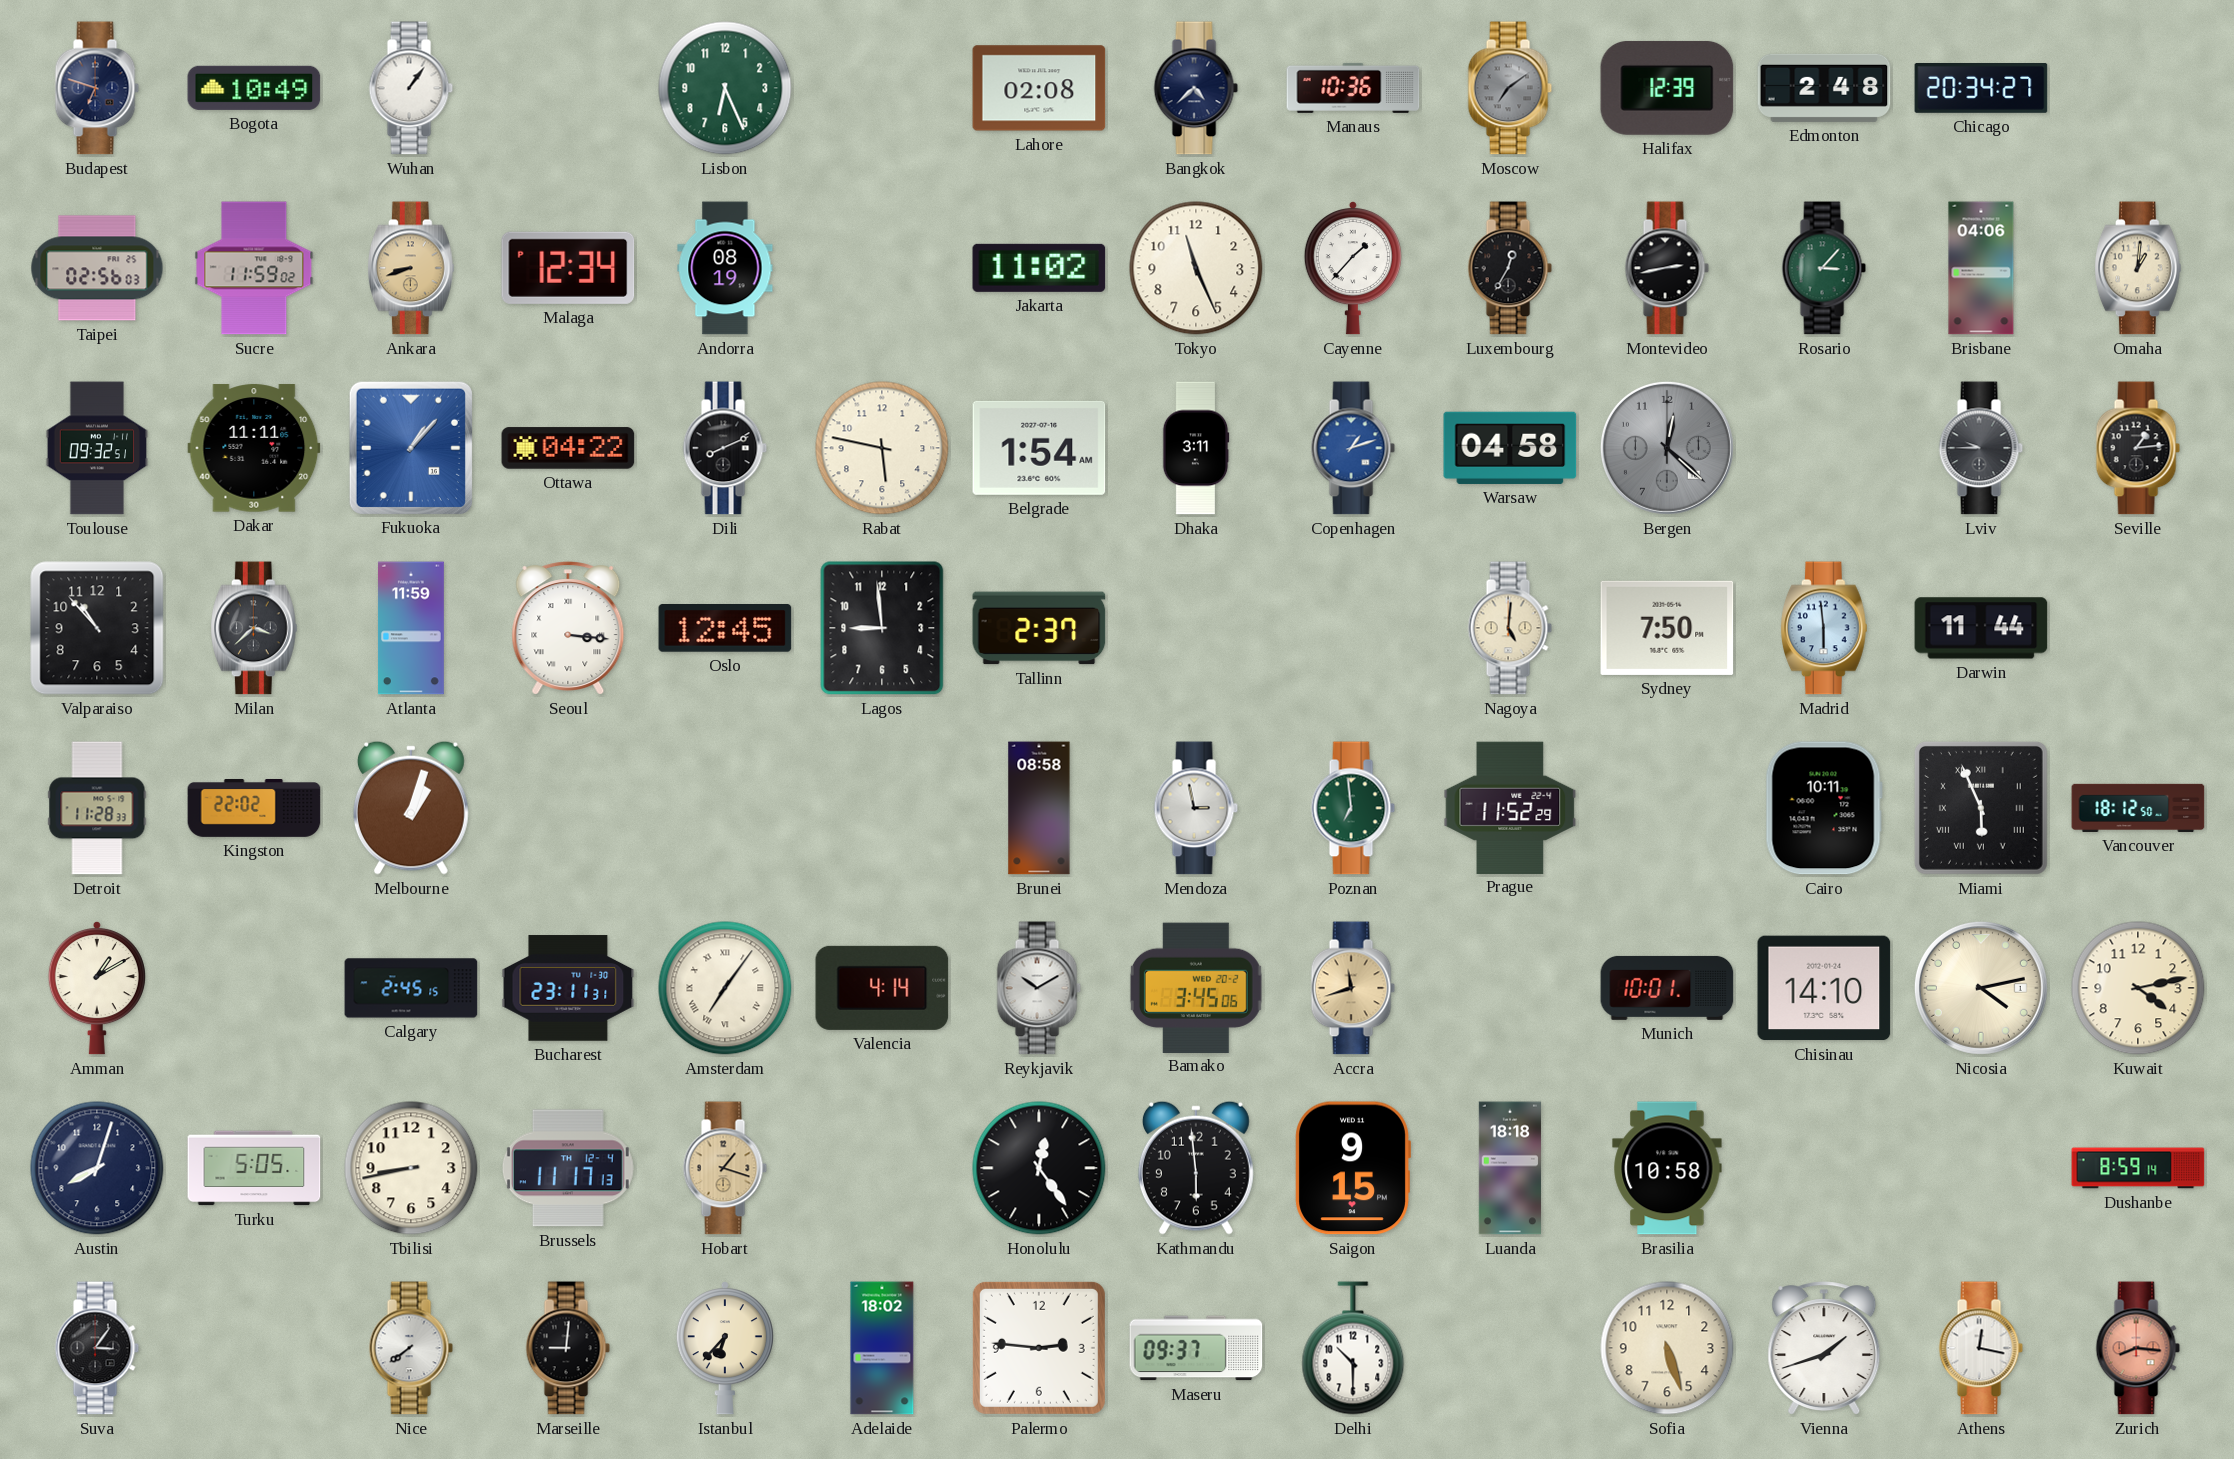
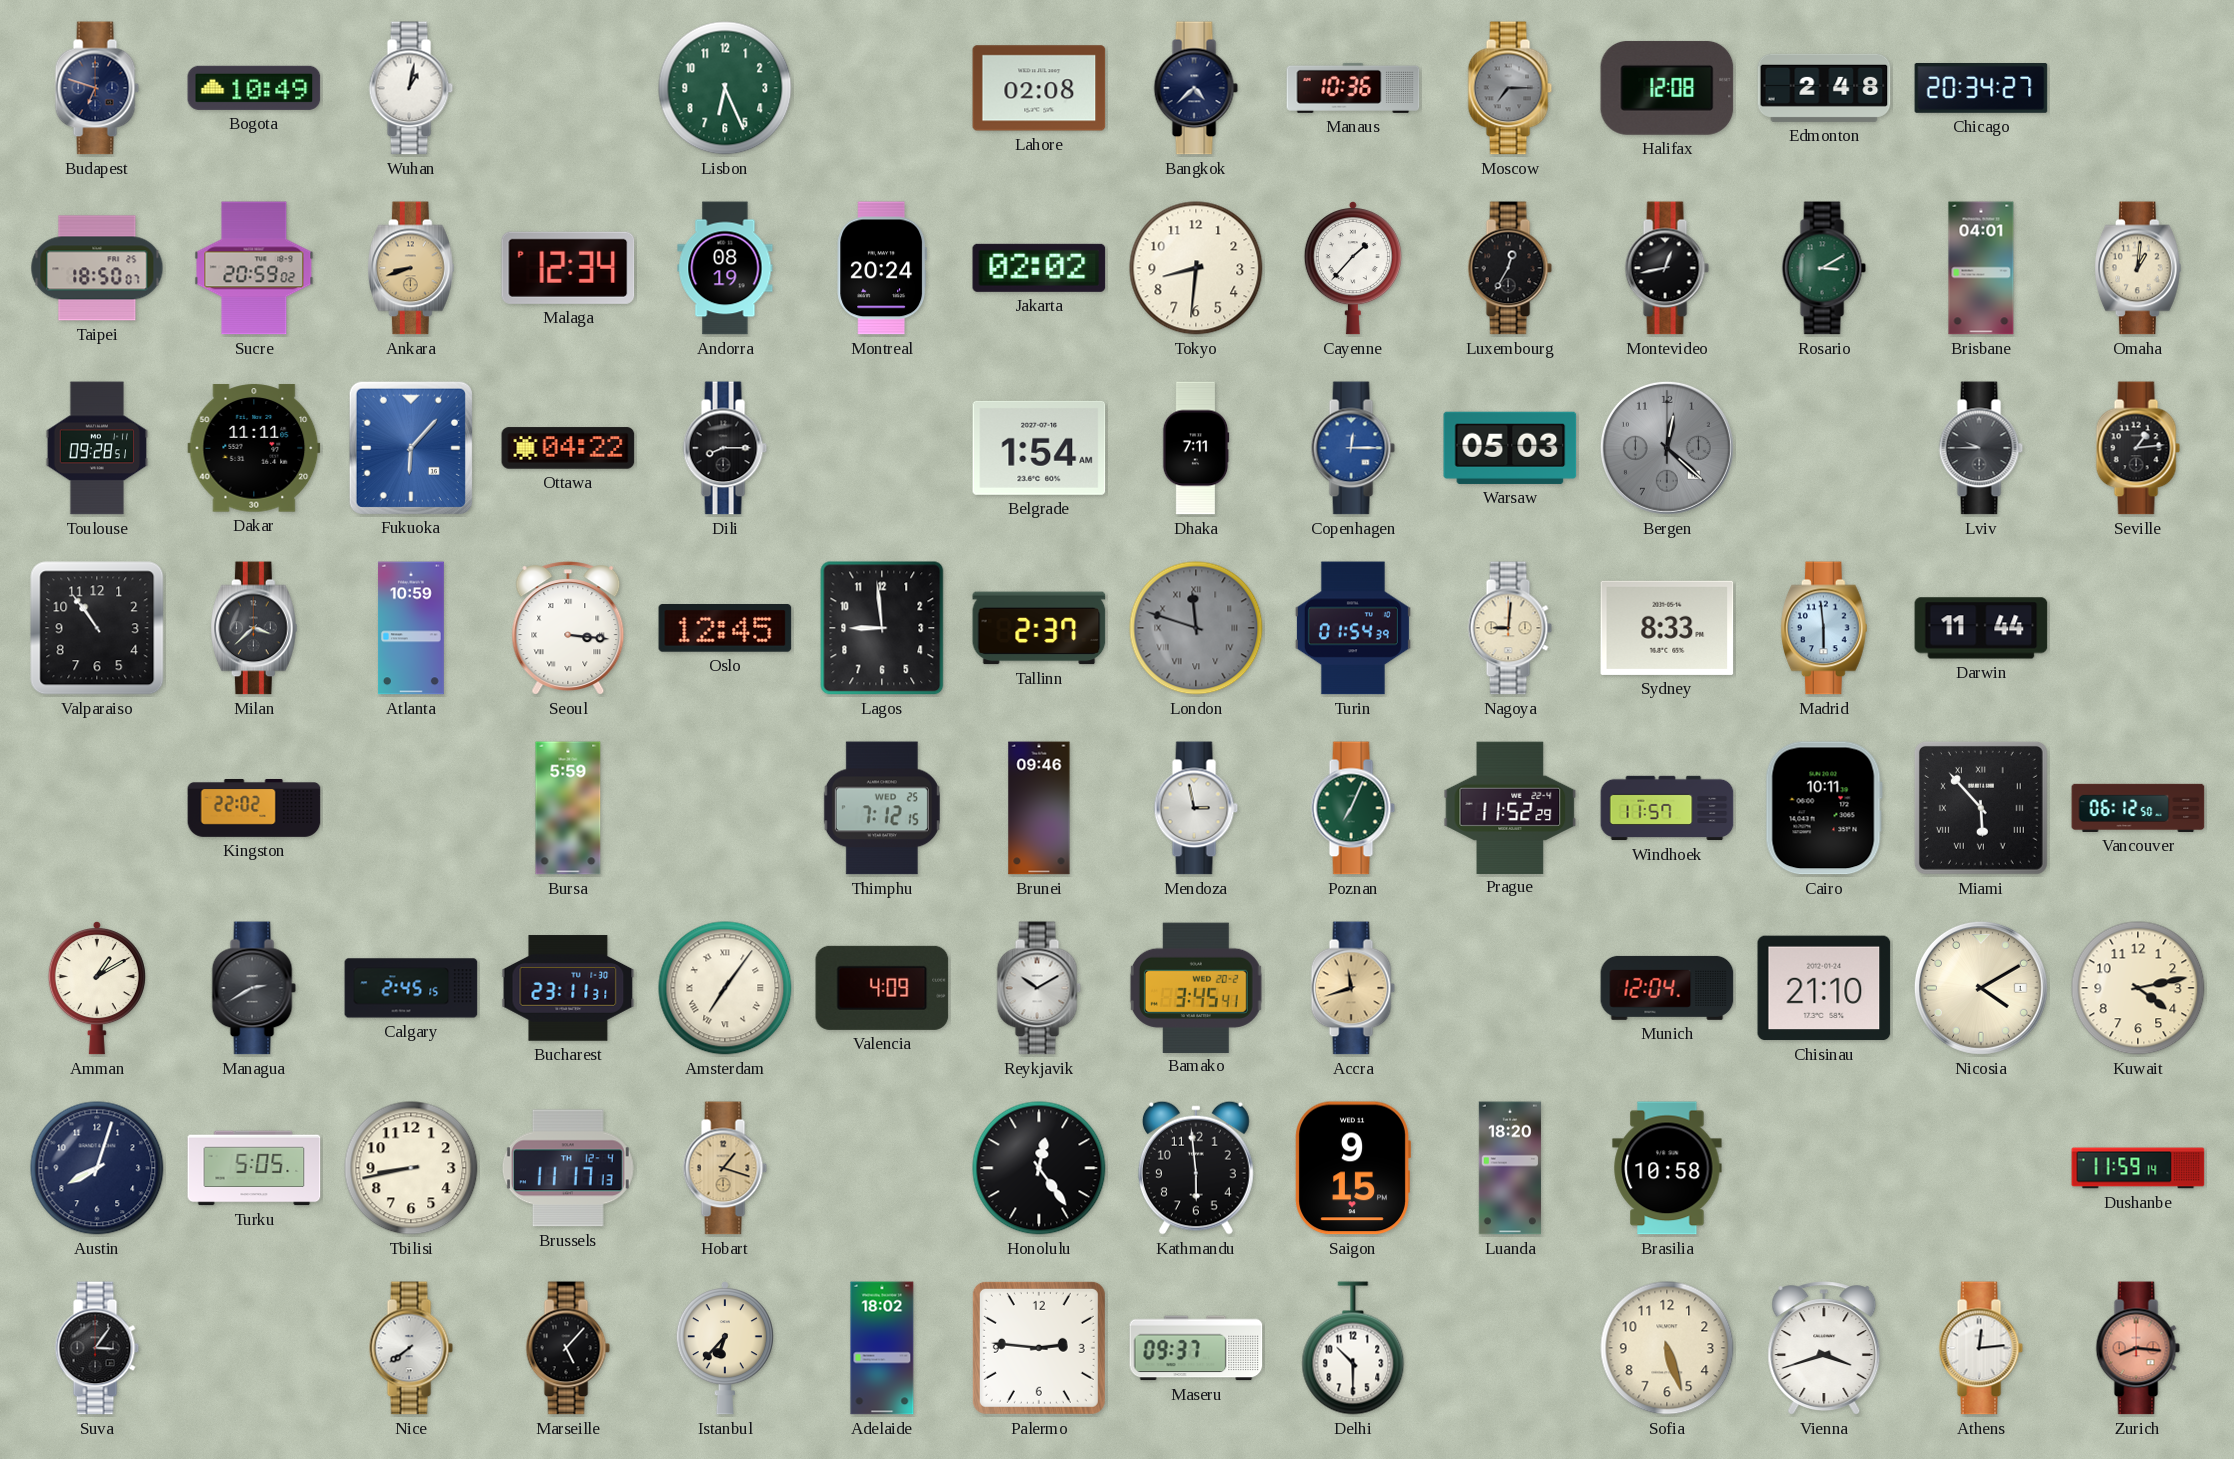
Wuhan: 1:06 -> 1:02
Moscow: 7:09 -> 7:15
Halifax: 12:39 -> 12:08
Taipei: 02:56 -> 18:50
Sucre: 11:59 -> 20:59
Montreal: none -> 20:24
Jakarta: 11:02 -> 02:02
Tokyo: 11:26 -> 8:31
Montevideo: 2:43 -> 12:43
Rosario: 3:07 -> 3:10
Brisbane: 04:06 -> 04:01
Toulouse: 09:32 -> 09:28
Fukuoka: 1:07 -> 6:07
Dili: 8:11 -> 8:15
Rabat: 5:47 -> none
Dhaka: 3:11 -> 7:11
Copenhagen: 1:12 -> 12:15
Warsaw: 04:58 -> 05:03
Valparaiso: 10:53 -> 10:54
Atlanta: 11:59 -> 10:59
London: none -> 11:48
Turin: none -> 01:54
Nagoya: 5:01 -> 9:01
Sydney: 7:50 -> 8:33
Detroit: 11:28 -> none
Melbourne: 1:03 -> none
Bursa: none -> 5:59
Thimphu: none -> 7:12
Brunei: 08:58 -> 09:46
Poznan: 6:59 -> 7:04
Windhoek: none -> 11:57
Miami: 5:56 -> 5:53
Vancouver: 18:12 -> 06:12
Managua: none -> 2:40
Valencia: 4:14 -> 4:09
Bamako: 3:45:06 -> 3:45:41
Munich: 10:01 -> 12:04
Chisinau: 14:10 -> 21:10
Nicosia: 4:13 -> 4:10
Luanda: 18:18 -> 18:20
Dushanbe: 8:59 -> 11:59
Marseille: 9:01 -> 5:07
Vienna: 1:42 -> 3:42
Athens: 12:17 -> 12:14
